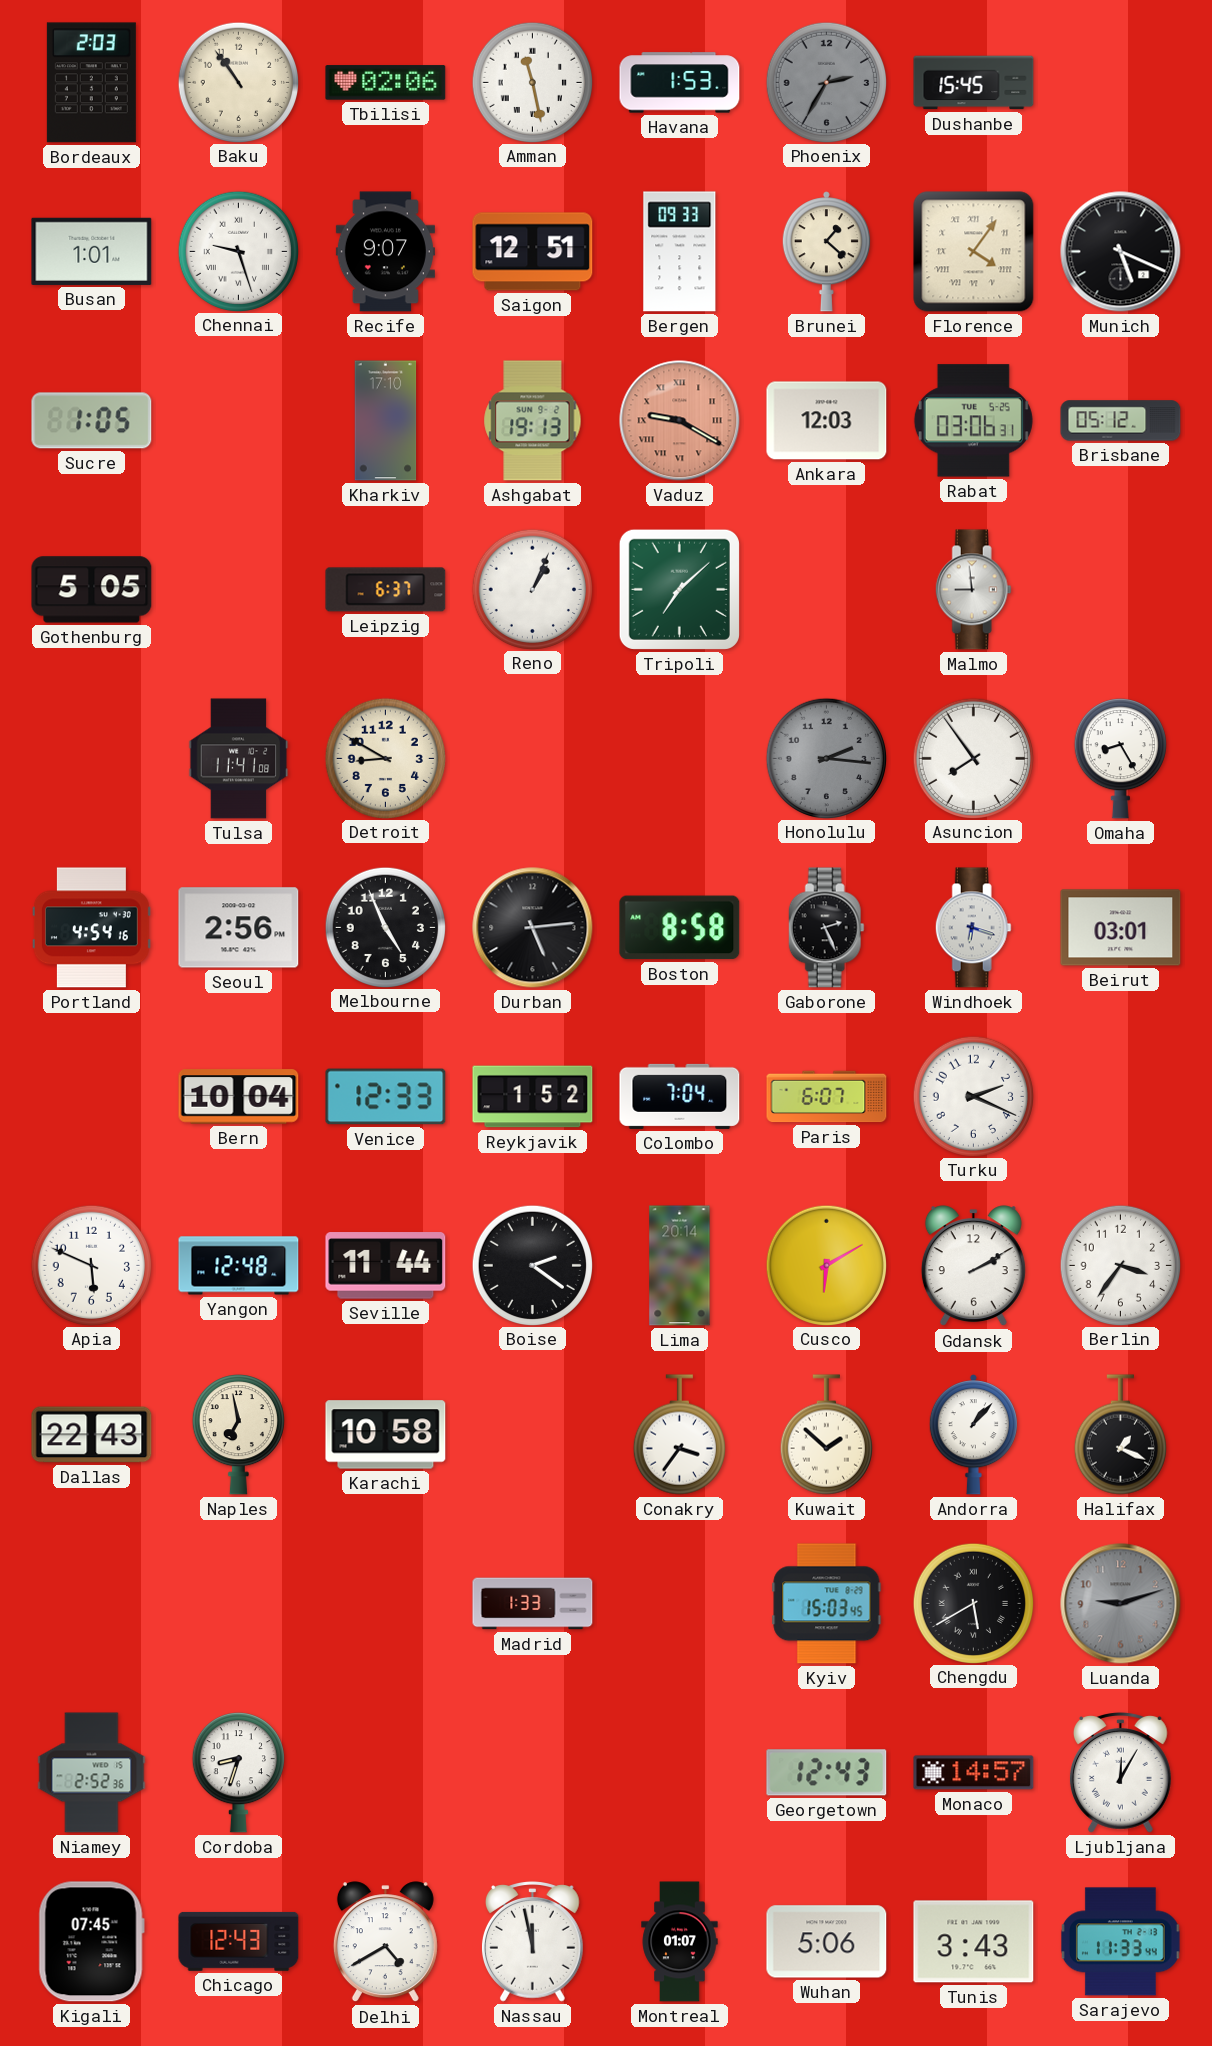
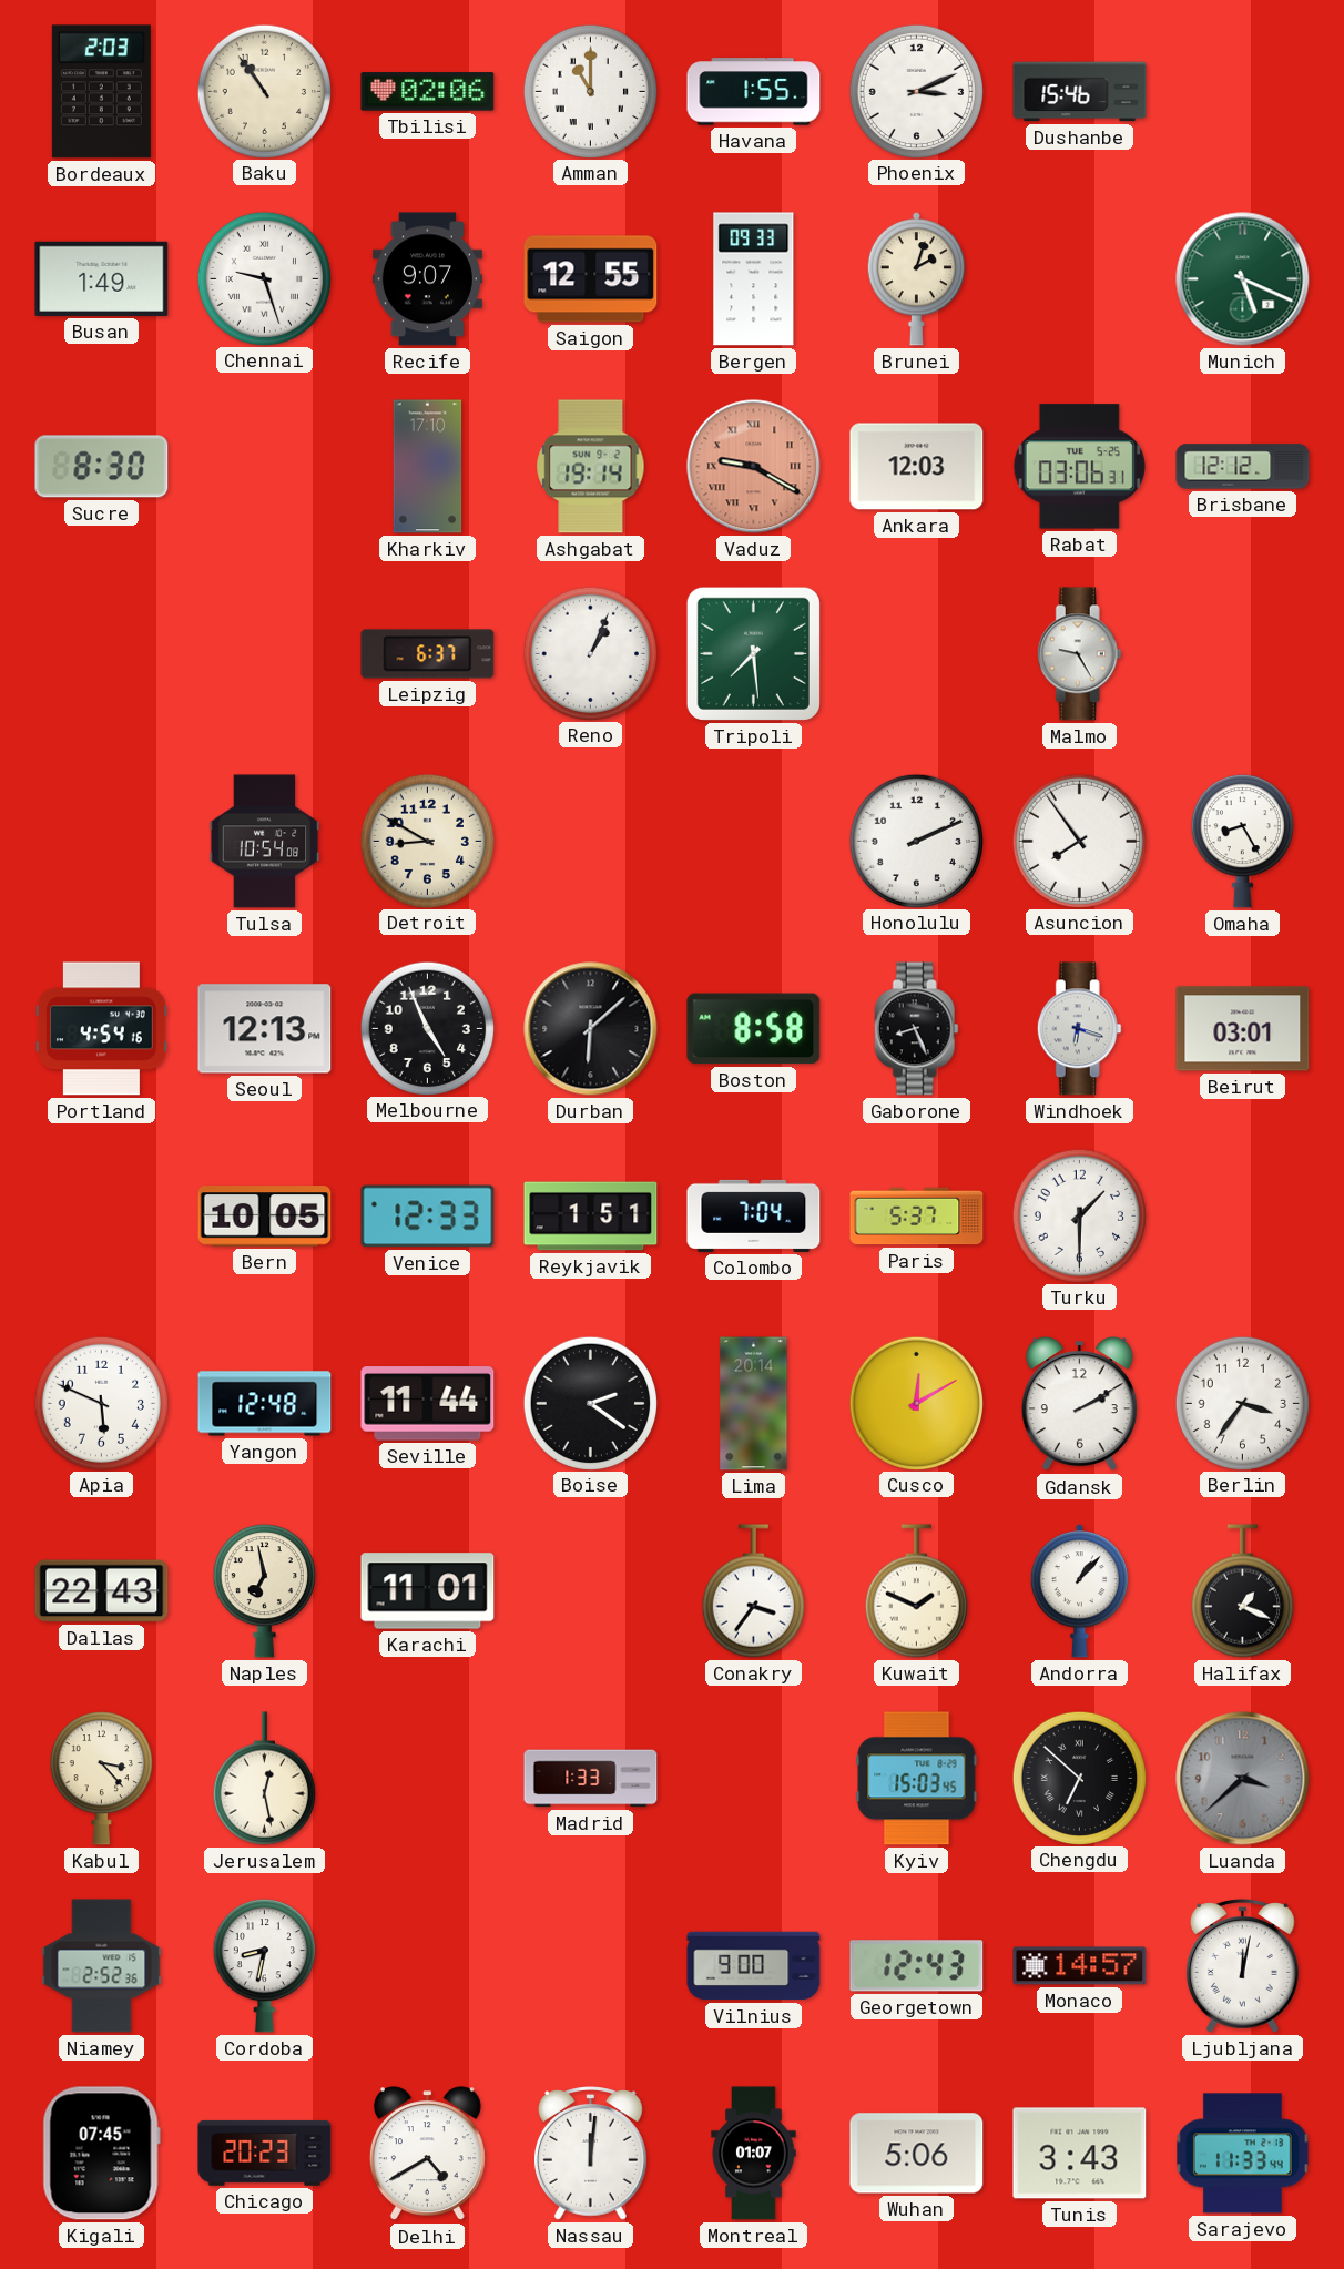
Amman: 11:28 -> 11:00
Havana: 1:53 -> 1:55
Phoenix: 2:35 -> 3:11
Phoenix dial: grey -> white
Dushanbe: 15:45 -> 15:46
Busan: 1:01 -> 1:49
Saigon: 12:51 -> 12:55
Brunei: 1:22 -> 2:03
Florence: 4:06 -> none
Munich dial: black -> green
Sucre: 1:05 -> 8:30
Ashgabat: 19:13 -> 19:14
Brisbane: 05:12 -> 12:12
Gothenburg: 5:05 -> none
Tripoli: 7:08 -> 7:29
Malmo: 8:59 -> 9:25
Tulsa: 11:41 -> 10:54
Honolulu: 2:16 -> 2:11
Honolulu dial: grey -> white
Seoul: 2:56 -> 12:13
Durban: 5:14 -> 6:08
Gaborone: 2:26 -> 8:26
Bern: 10:04 -> 10:05
Reykjavik: 1:52 -> 1:51
Paris: 6:07 -> 5:37
Turku: 2:19 -> 1:30
Cusco: 6:10 -> 12:10
Karachi: 10:58 -> 11:01
Kuwait: 1:52 -> 1:49
Kabul: none -> 3:23
Jerusalem: none -> 12:28
Chengdu: 5:40 -> 6:52
Luanda: 9:12 -> 3:38
Cordoba: 8:33 -> 8:32
Vilnius: none -> 9:00
Ljubljana: 12:05 -> 12:02
Chicago: 12:43 -> 20:23
Nassau: 11:58 -> 12:01
